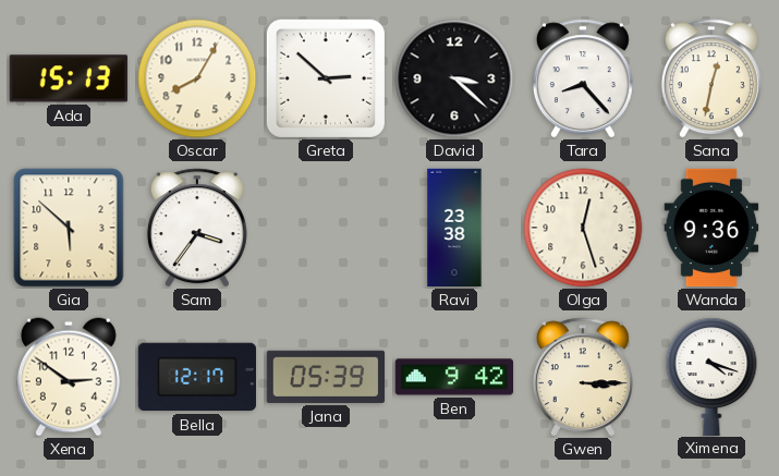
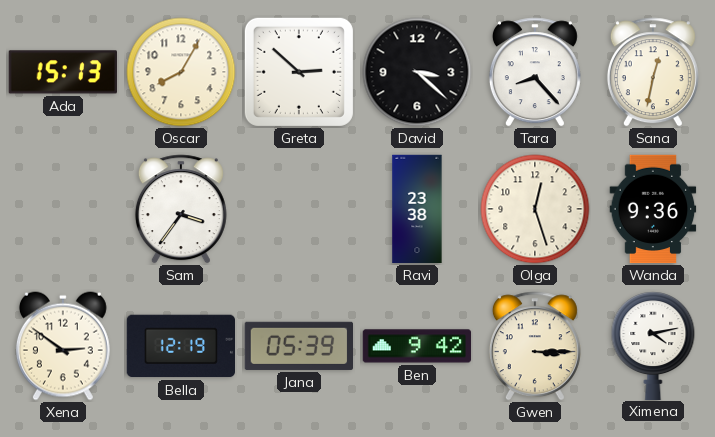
Gia: 5:52 -> none
Bella: 12:17 -> 12:19
Ximena: 4:18 -> 4:13
